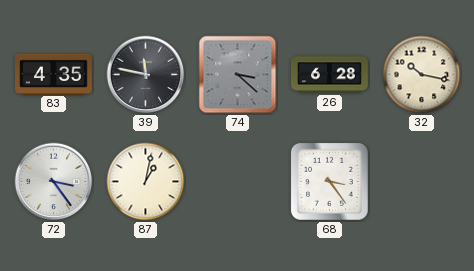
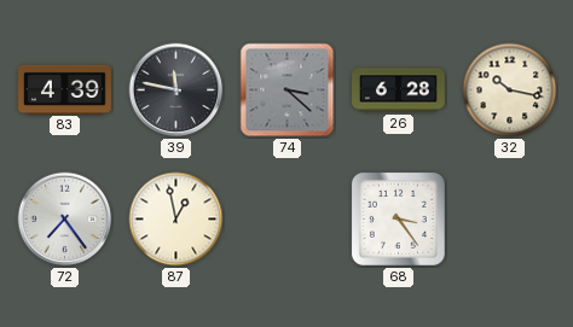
83: 4:35 -> 4:39
72: 3:24 -> 7:24
87: 1:02 -> 12:58
